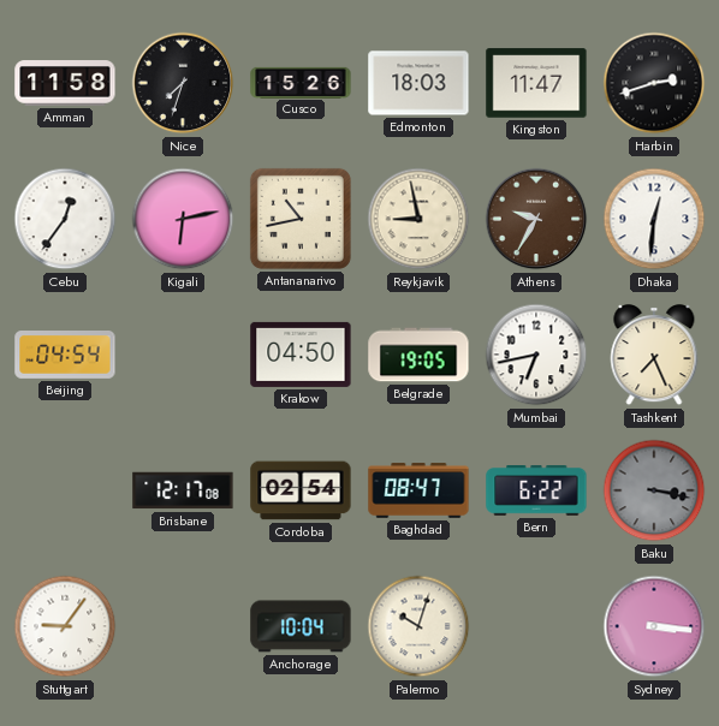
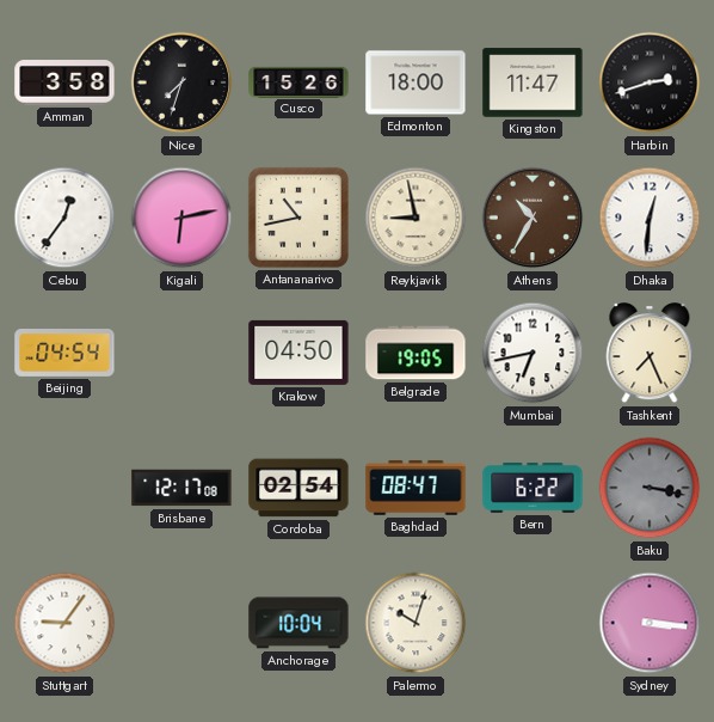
Amman: 11:58 -> 3:58
Edmonton: 18:03 -> 18:00
Athens: 9:35 -> 10:35
